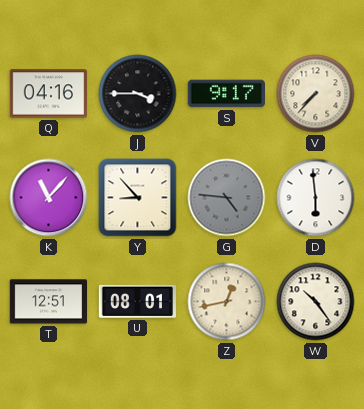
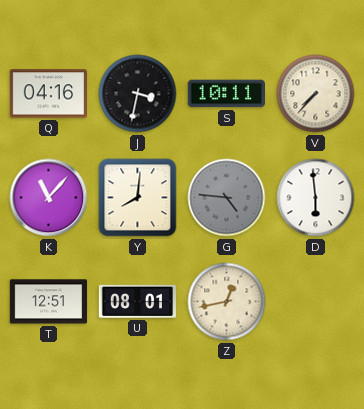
J: 3:45 -> 3:32
S: 9:17 -> 10:11
Y: 8:53 -> 8:01
W: 10:24 -> none
